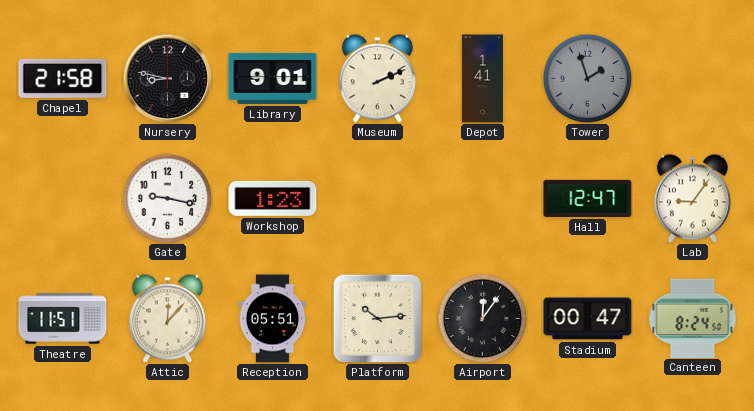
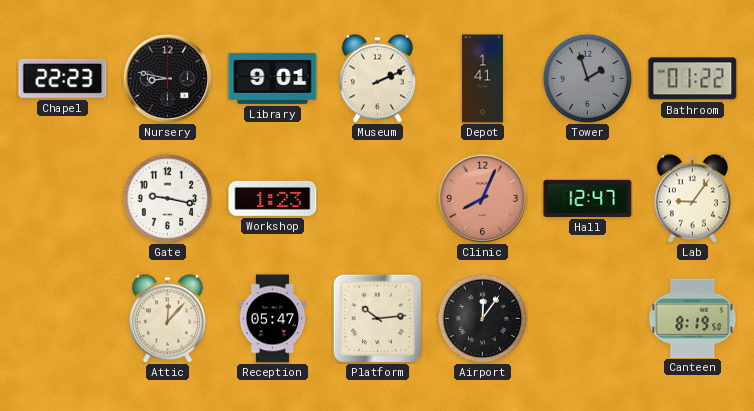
Chapel: 21:58 -> 22:23
Bathroom: none -> 01:22
Clinic: none -> 8:04
Theatre: 11:51 -> none
Reception: 05:51 -> 05:47
Stadium: 00:47 -> none
Canteen: 8:24 -> 8:19
